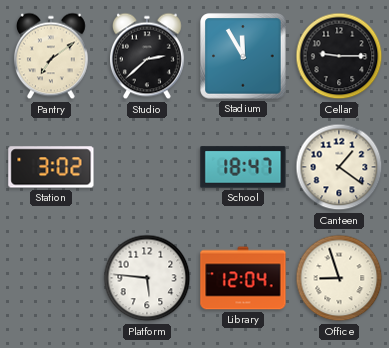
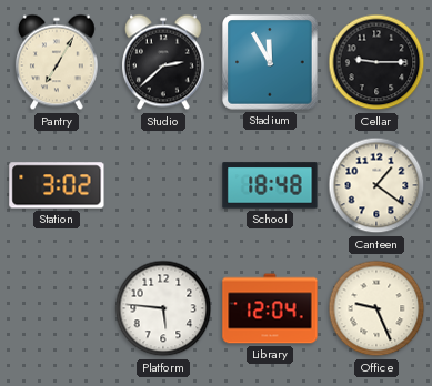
Pantry: 7:09 -> 7:05
School: 18:47 -> 18:48
Office: 8:57 -> 9:26
